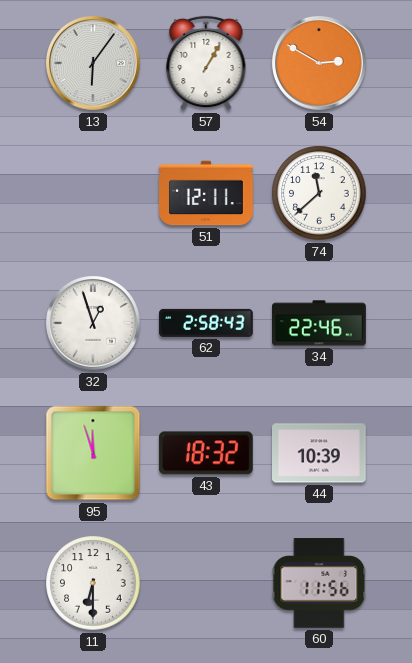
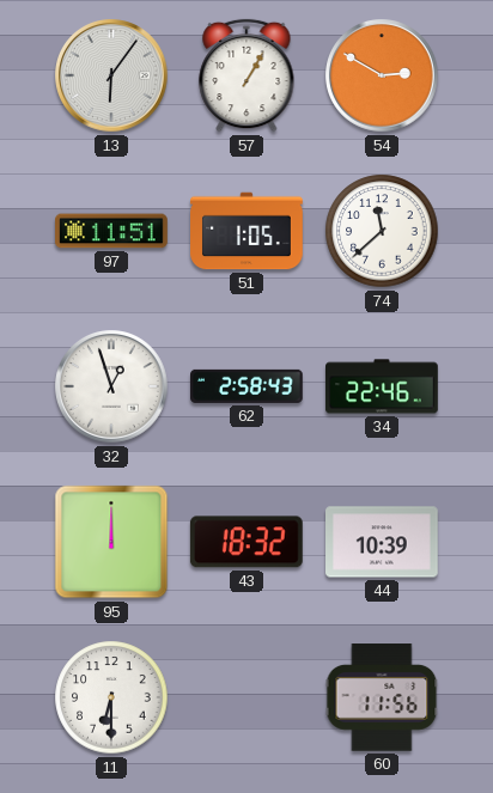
97: none -> 11:51
51: 12:11 -> 1:05
95: 11:57 -> 12:00
